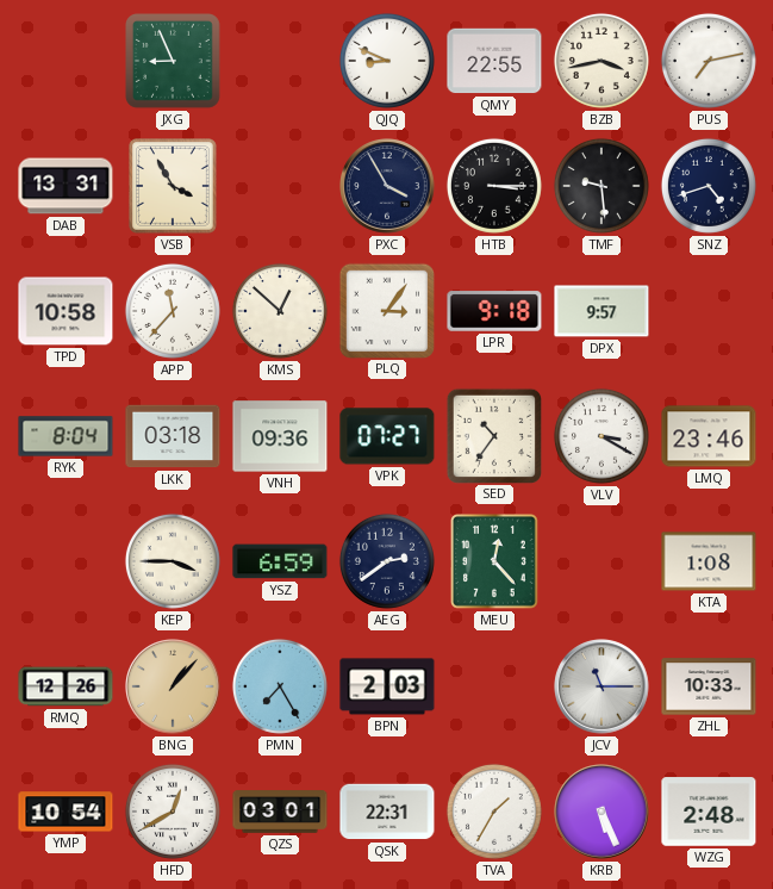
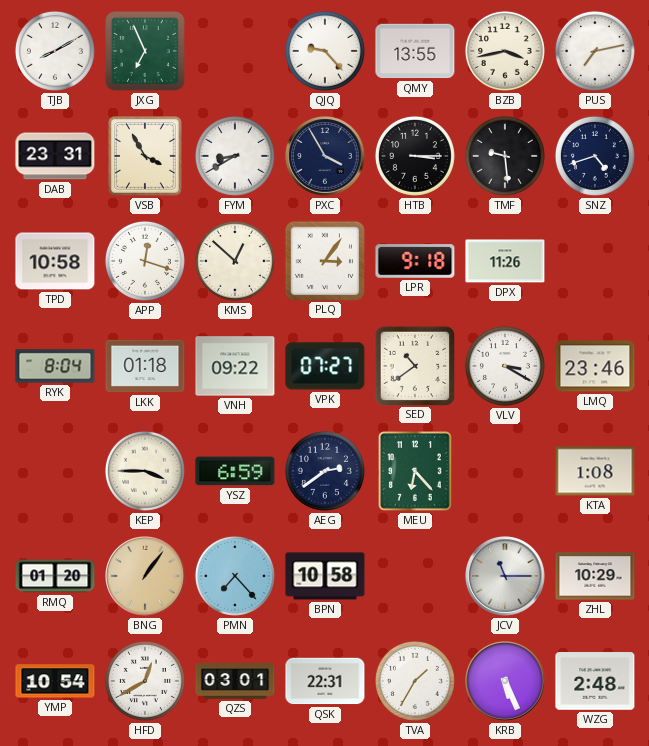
TJB: none -> 8:10
JXG: 8:56 -> 6:56
QJQ: 8:49 -> 9:23
QMY: 22:55 -> 13:55
DAB: 13:31 -> 23:31
FYM: none -> 8:40
APP: 11:37 -> 12:18
DPX: 9:57 -> 11:26
LKK: 03:18 -> 01:18
VNH: 09:36 -> 09:22
SED: 10:36 -> 10:39
MEU: 12:23 -> 6:23
RMQ: 12:26 -> 01:20
BNG: 1:07 -> 1:06
PMN: 7:25 -> 7:23
BPN: 2:03 -> 10:58
ZHL: 10:33 -> 10:29
